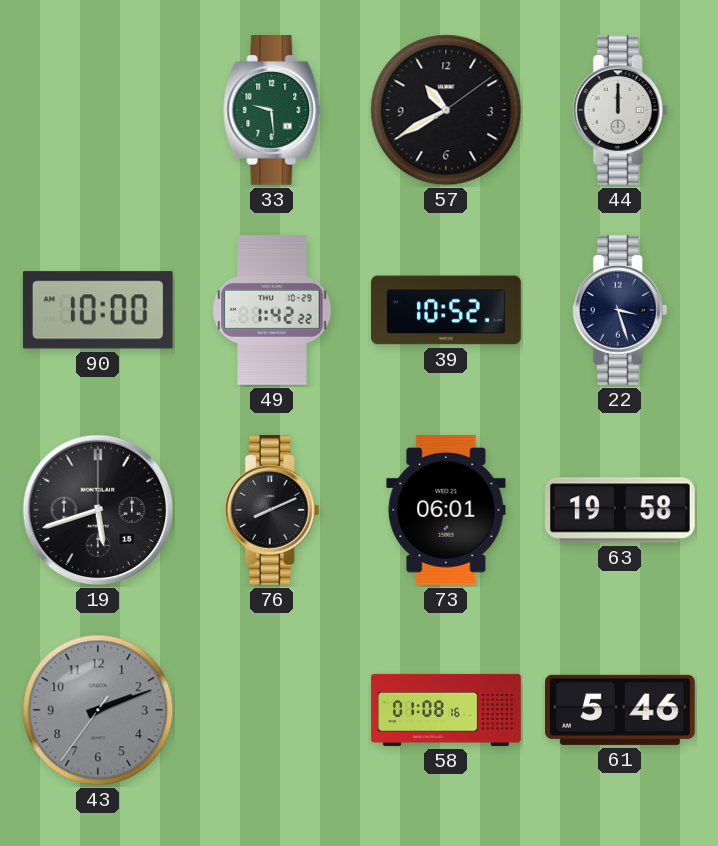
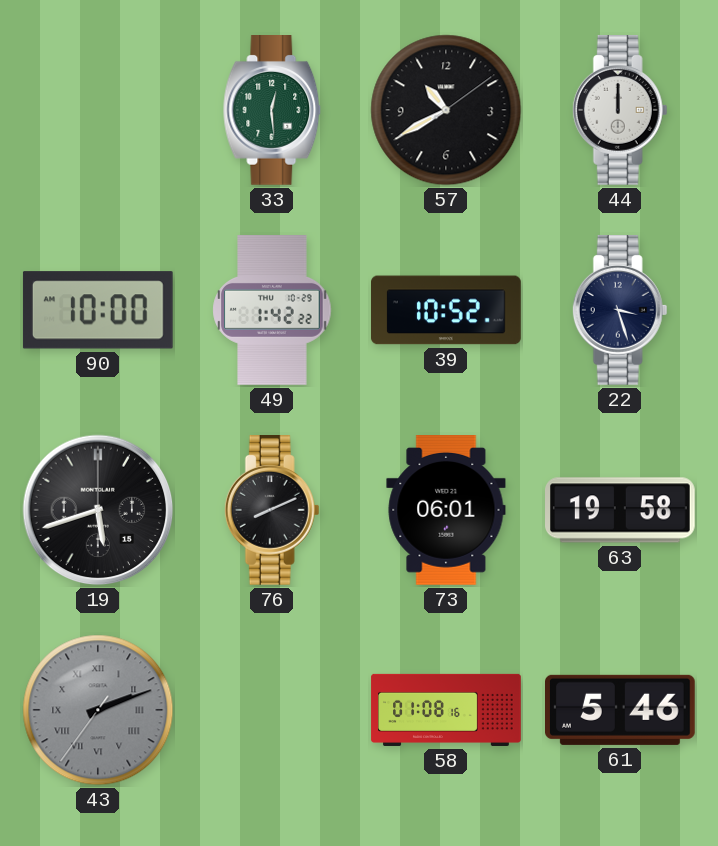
33: 9:29 -> 12:29
43 numerals: Arabic -> Roman
